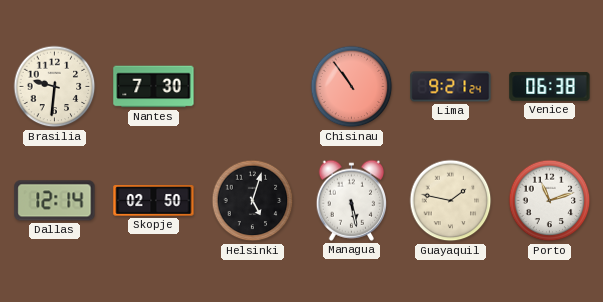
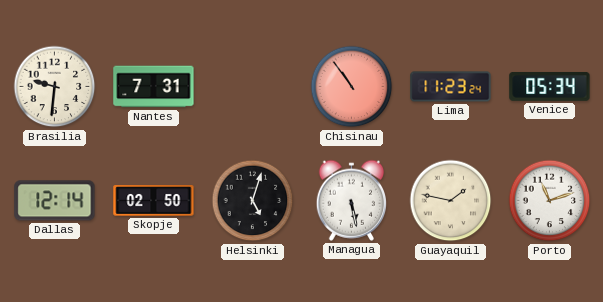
Nantes: 7:30 -> 7:31
Lima: 9:21 -> 11:23
Venice: 06:38 -> 05:34
